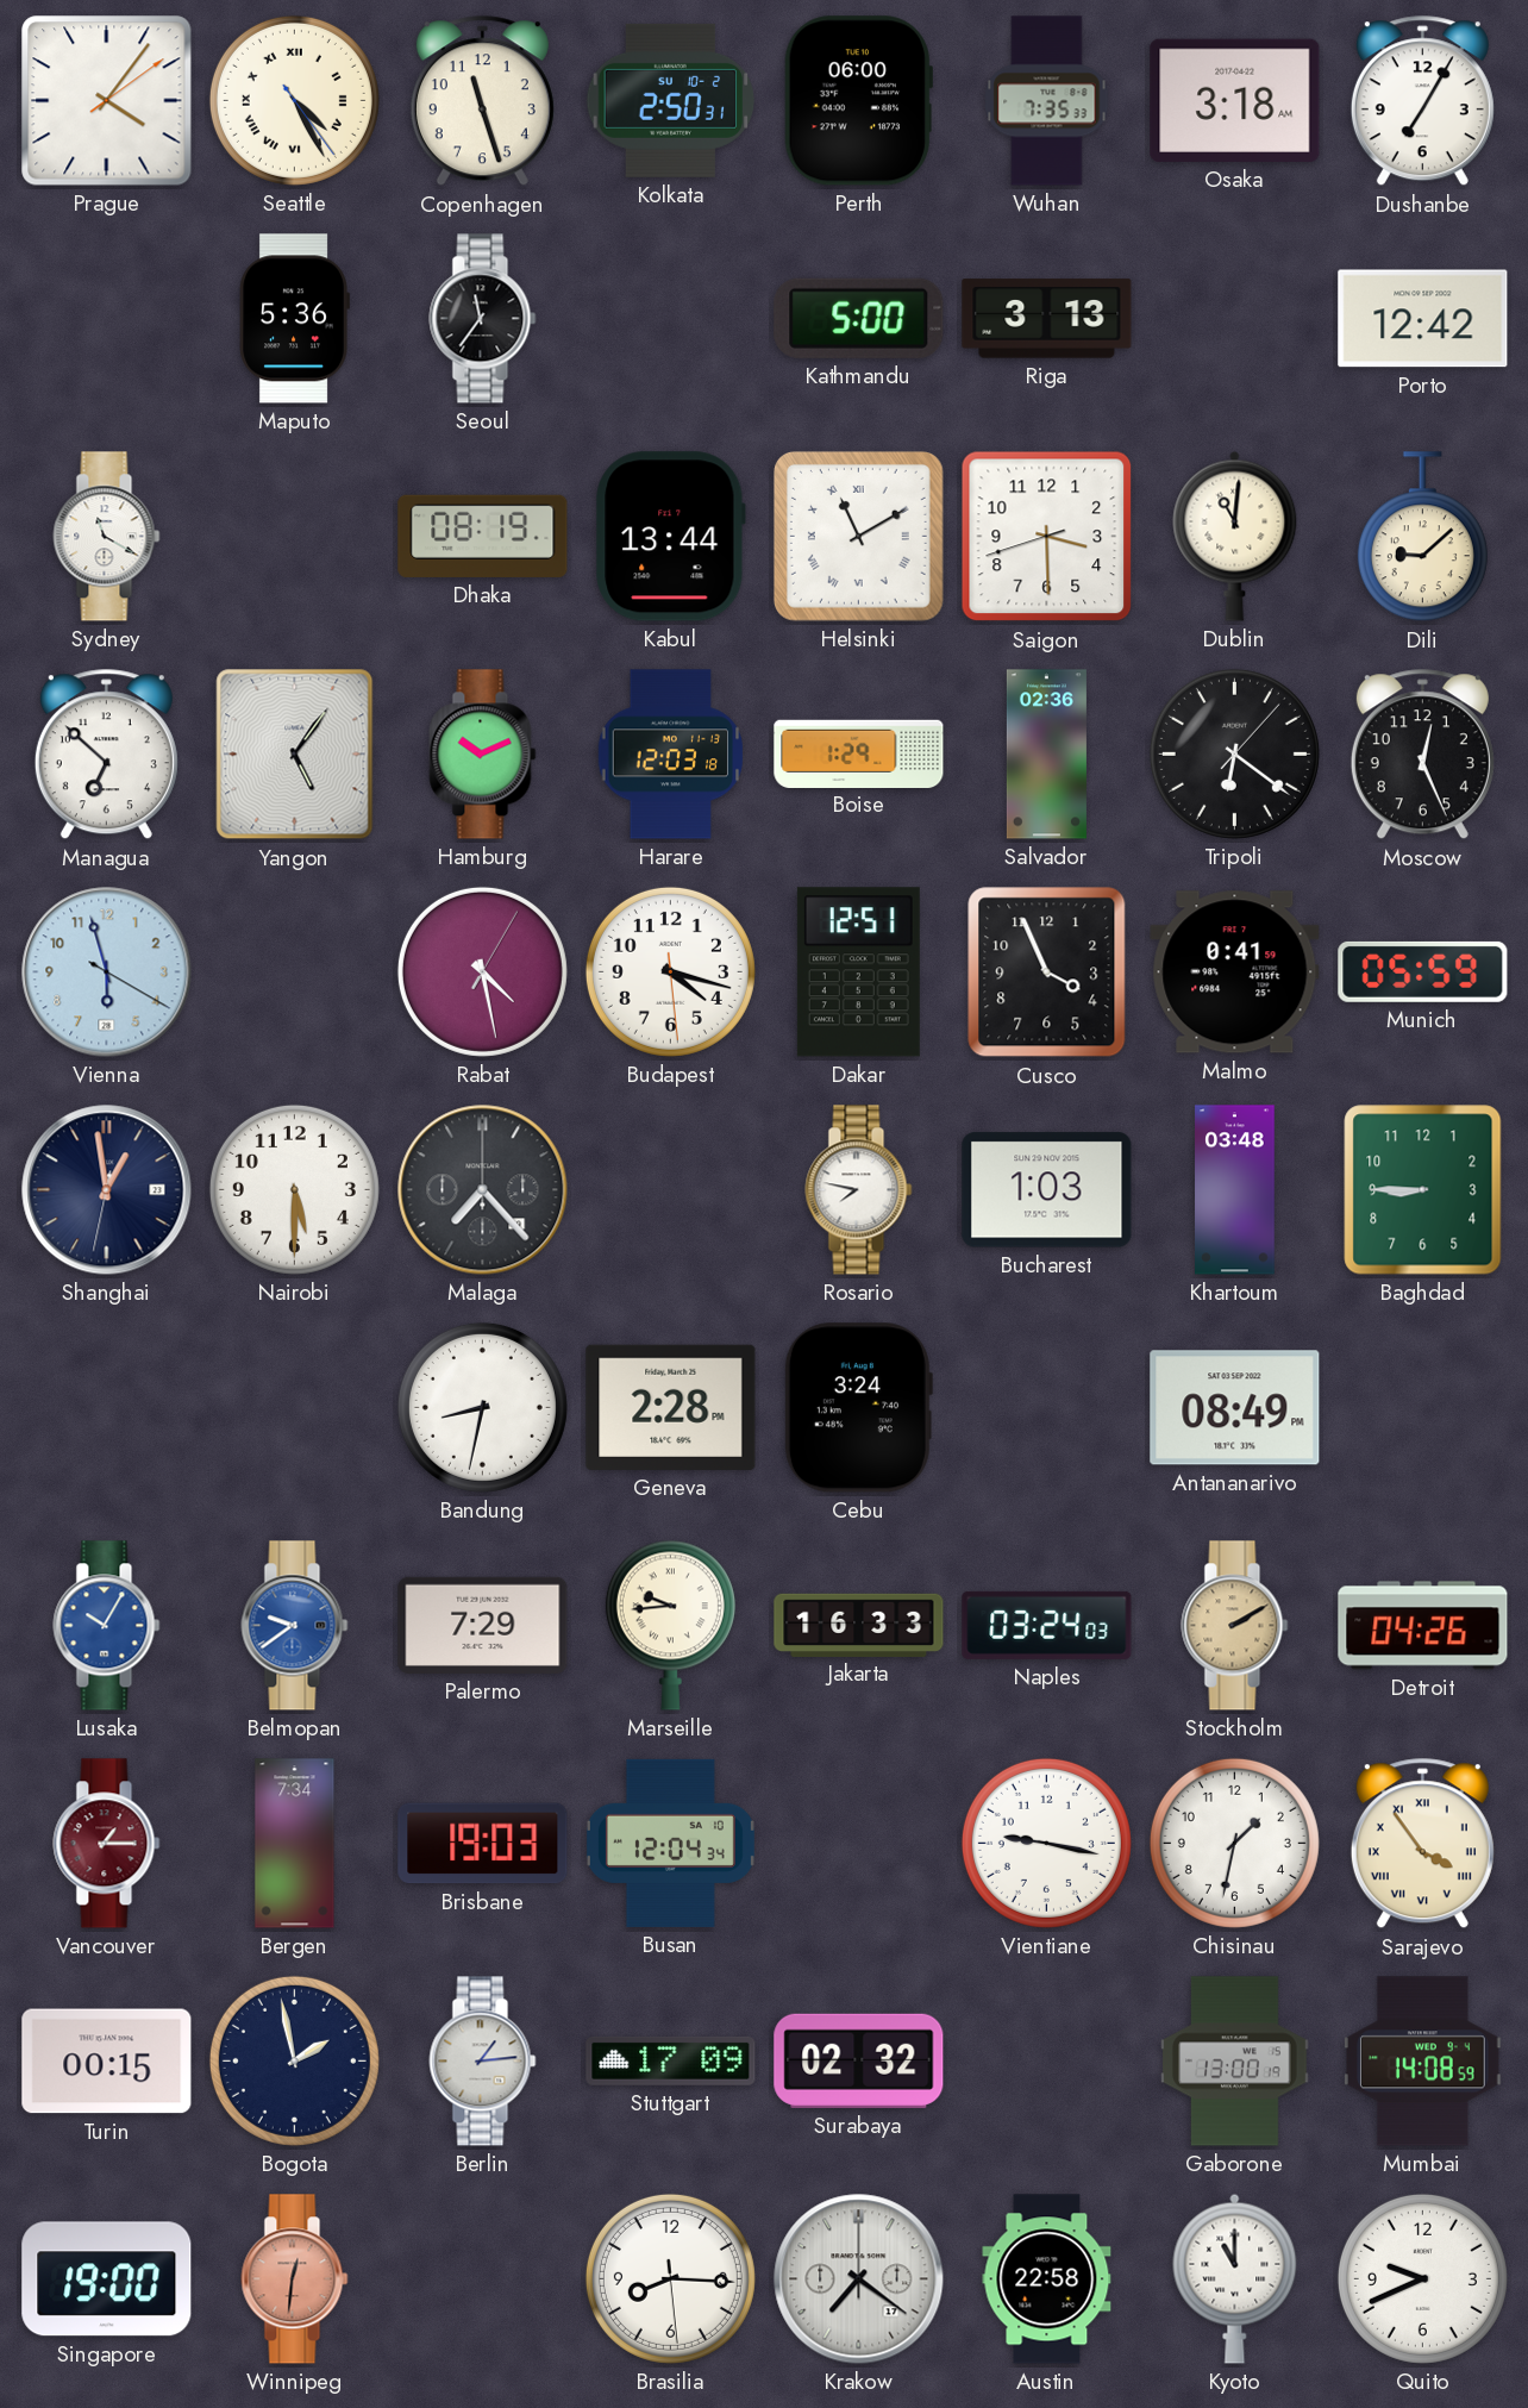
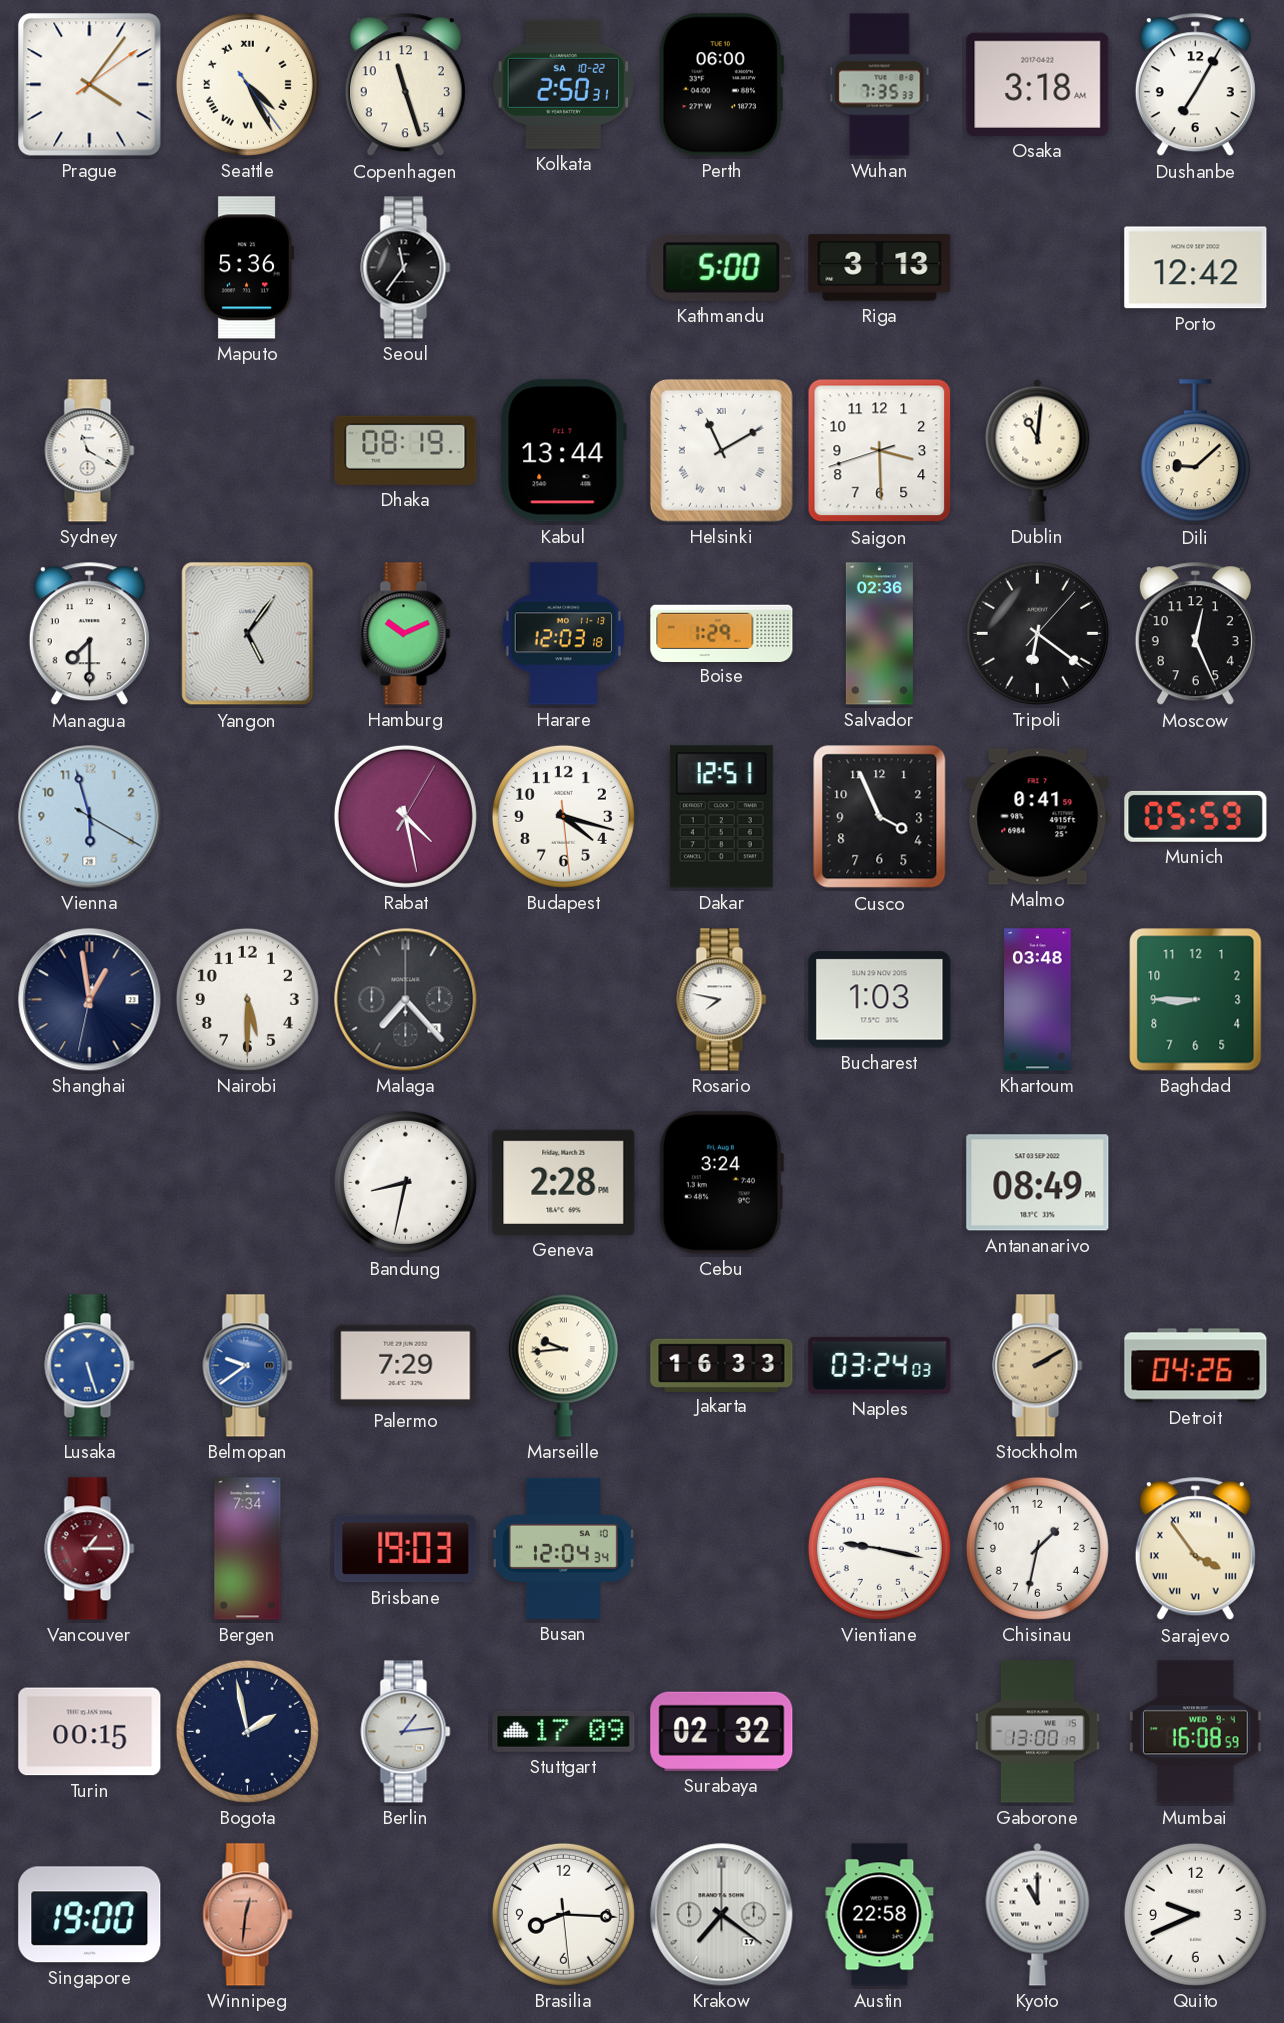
Kolkata date: SU 10-2 -> SA 10-22
Managua: 6:52 -> 7:30
Lusaka: 10:05 -> 5:27
Mumbai: 14:08 -> 16:08
